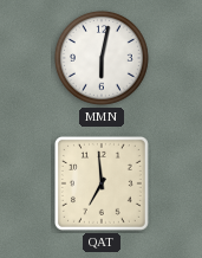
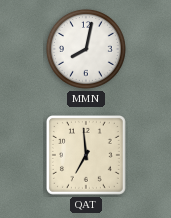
MMN: 6:02 -> 8:02
